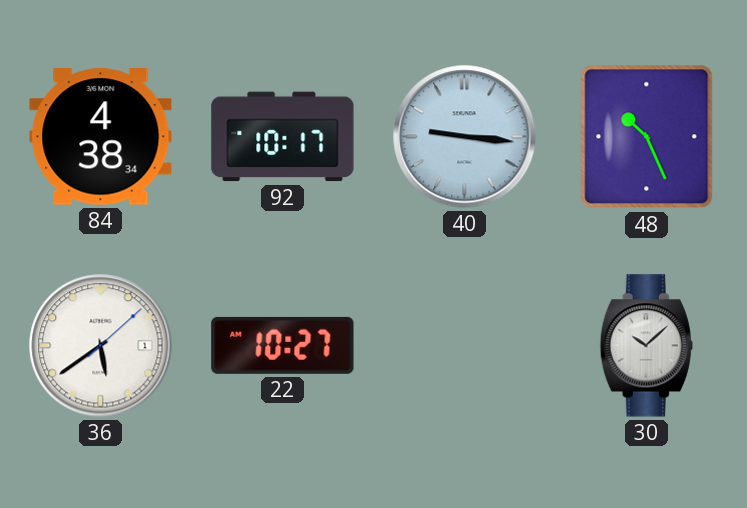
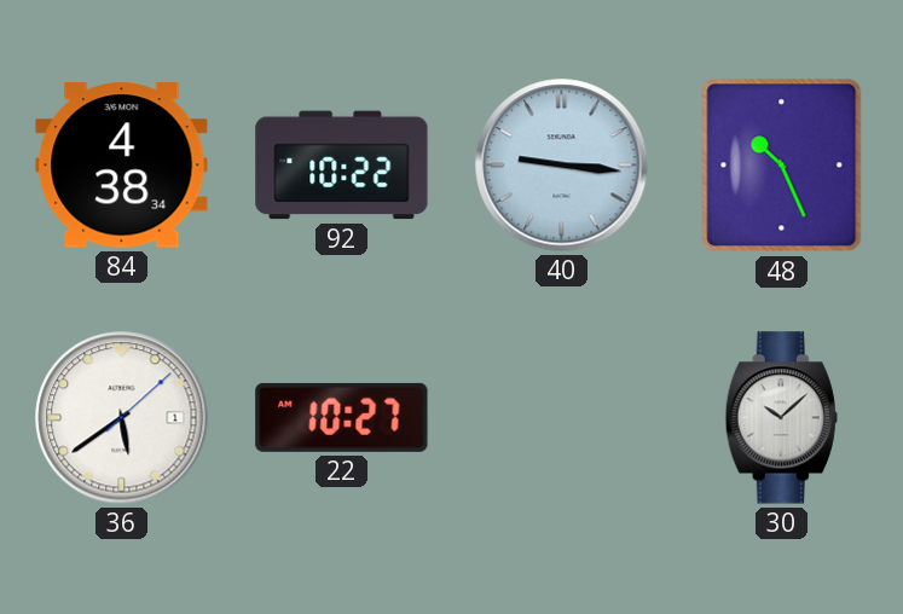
92: 10:17 -> 10:22
